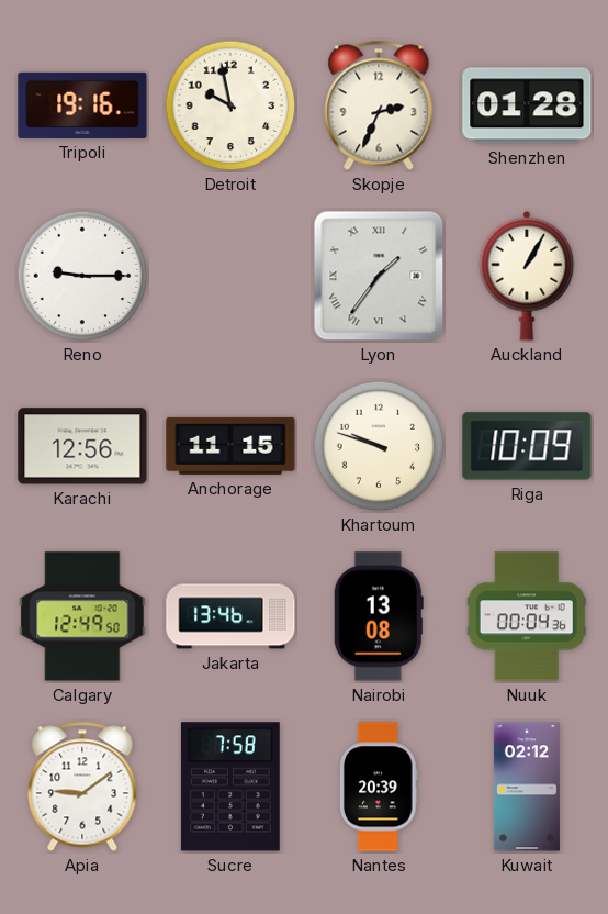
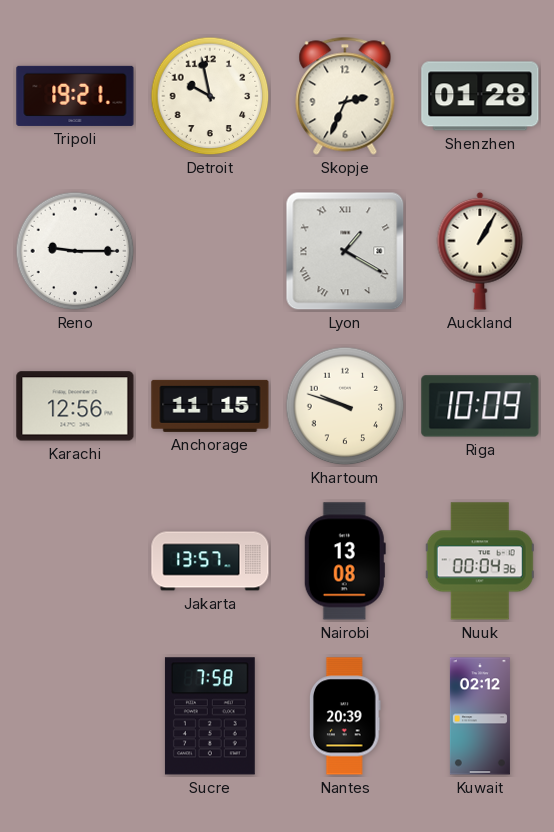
Tripoli: 19:16 -> 19:21
Lyon: 1:36 -> 1:20
Calgary: 12:49 -> none
Jakarta: 13:46 -> 13:57
Apia: 9:09 -> none
